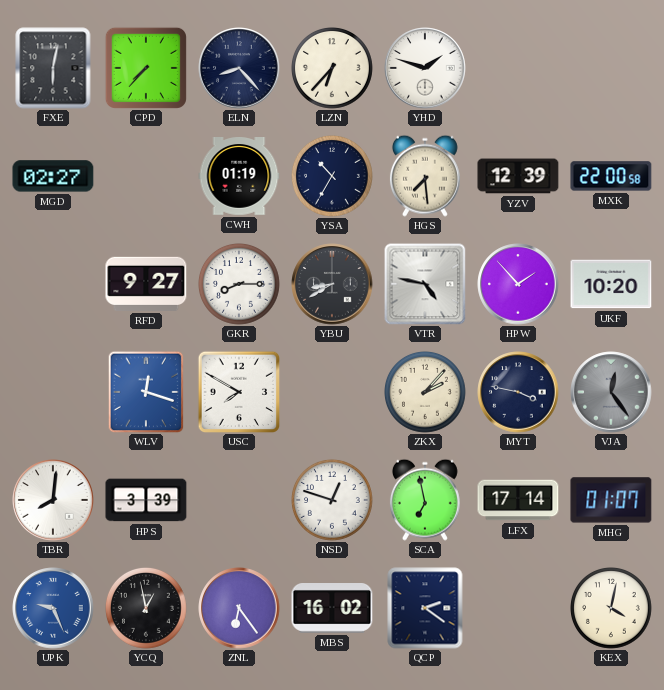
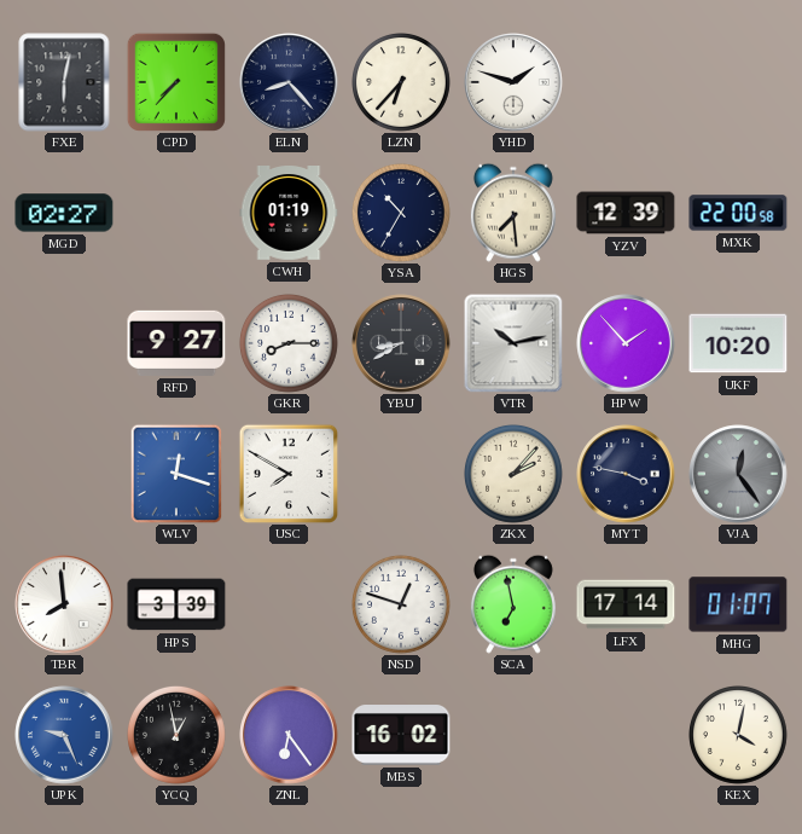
VTR: 4:47 -> 10:13
TBR: 8:01 -> 7:59
QCP: 2:21 -> none
